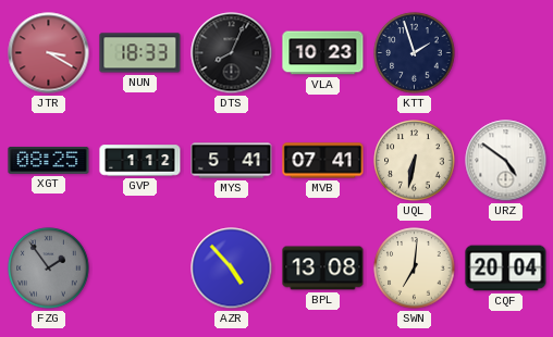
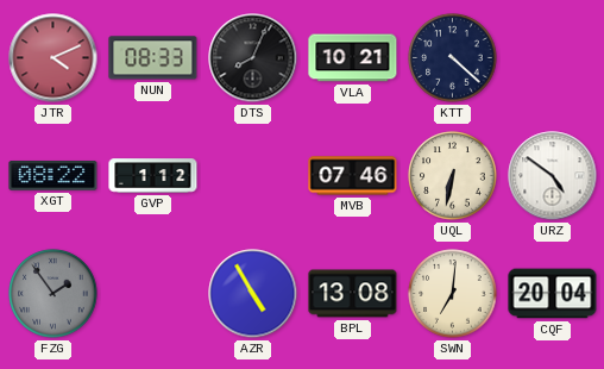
JTR: 3:20 -> 4:11
NUN: 18:33 -> 08:33
VLA: 10:23 -> 10:21
KTT: 1:57 -> 4:22
XGT: 08:25 -> 08:22
MYS: 5:41 -> none
MVB: 07:41 -> 07:46
AZR: 4:53 -> 4:55
